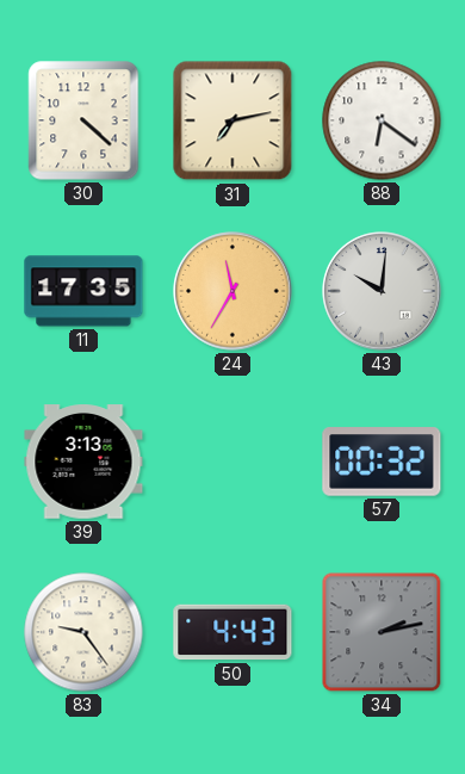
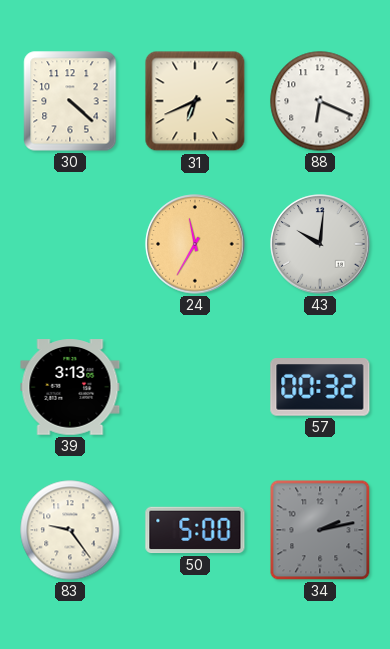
31: 7:13 -> 6:41
88: 6:21 -> 6:19
11: 17:35 -> none
50: 4:43 -> 5:00
